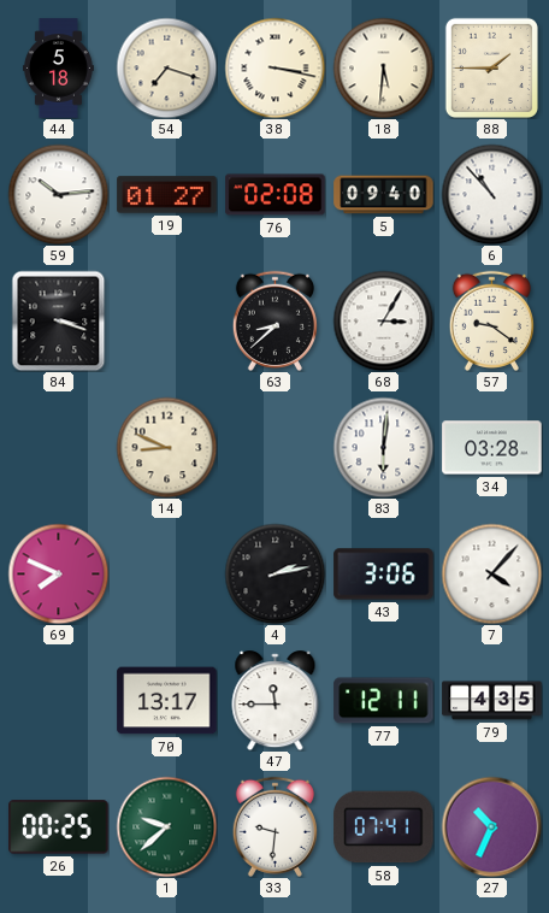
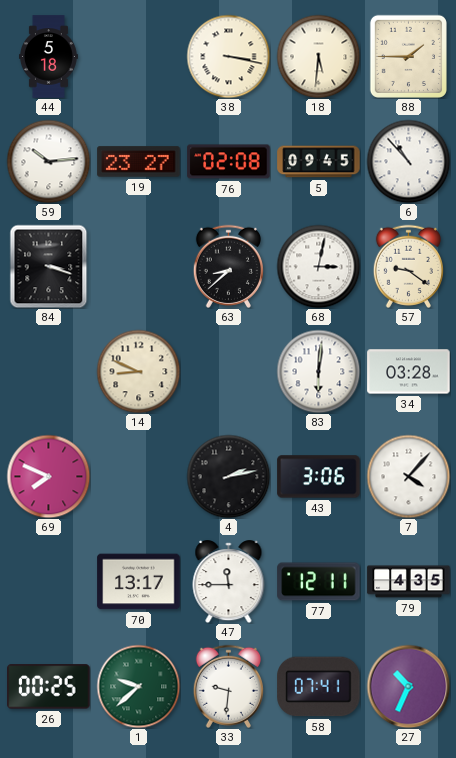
54: 7:18 -> none
19: 01:27 -> 23:27
5: 09:40 -> 09:45
68: 3:05 -> 3:02
